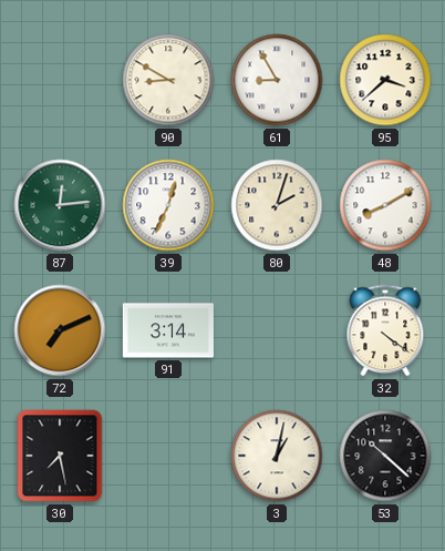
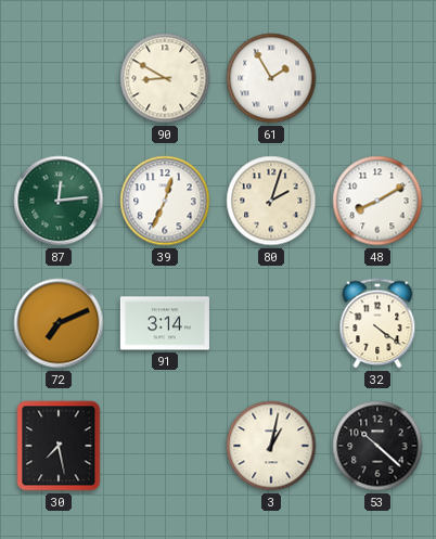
61: 8:55 -> 1:55
95: 3:38 -> none
